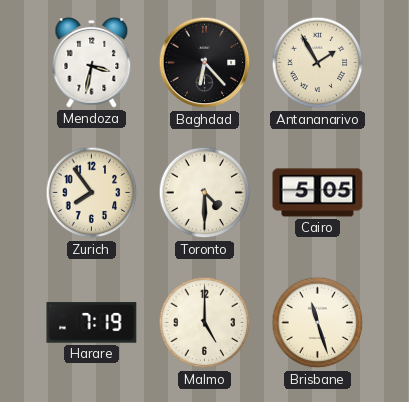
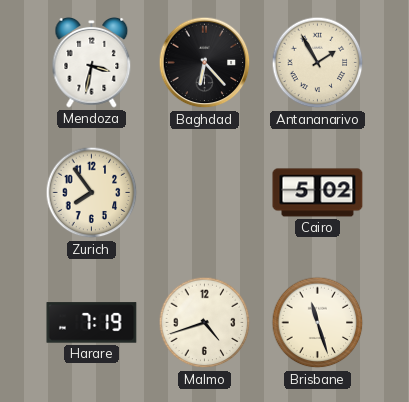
Toronto: 4:30 -> none
Cairo: 5:05 -> 5:02
Malmo: 5:00 -> 4:42
